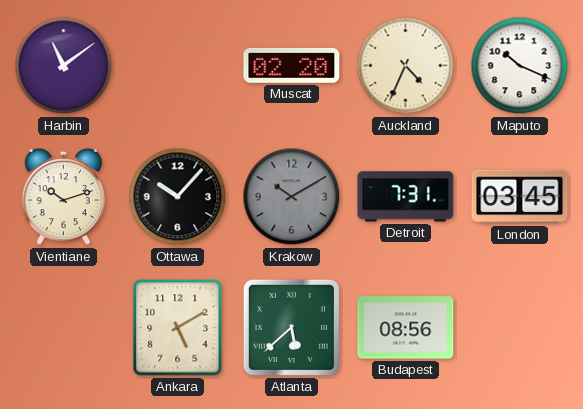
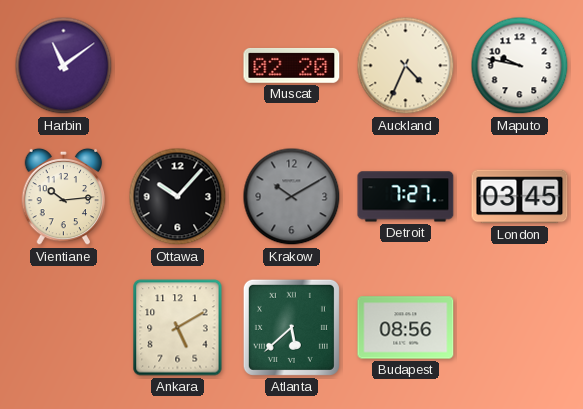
Maputo: 10:19 -> 9:47
Vientiane: 10:12 -> 10:14
Detroit: 7:31 -> 7:27
